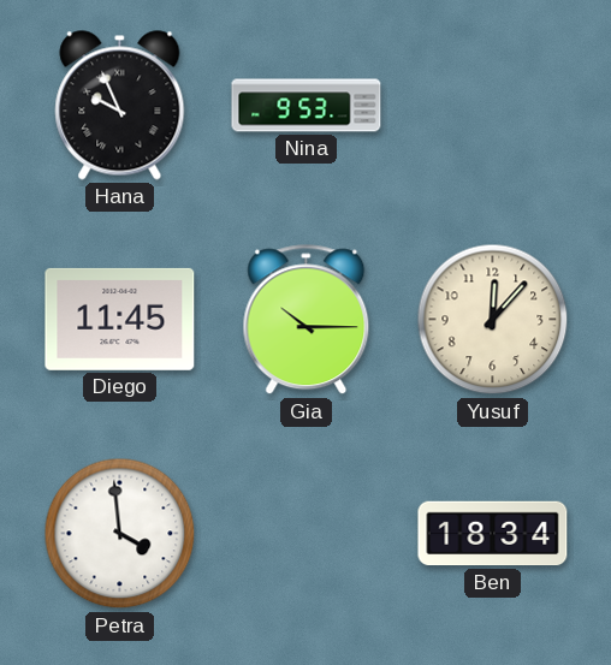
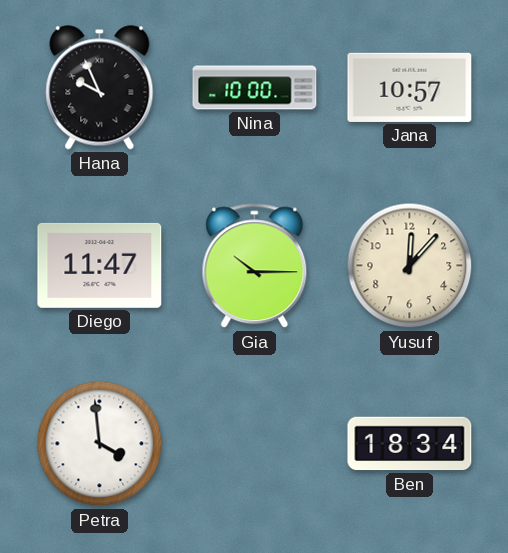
Nina: 9:53 -> 10:00
Jana: none -> 10:57
Diego: 11:45 -> 11:47
